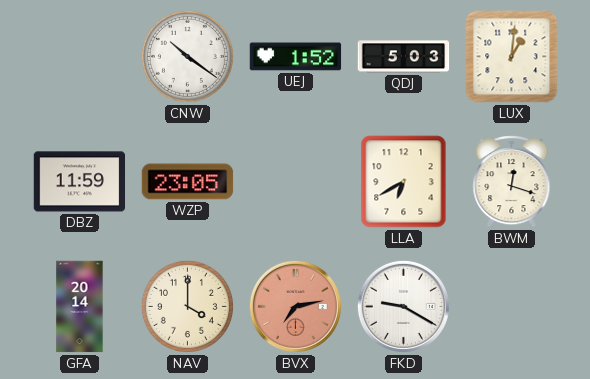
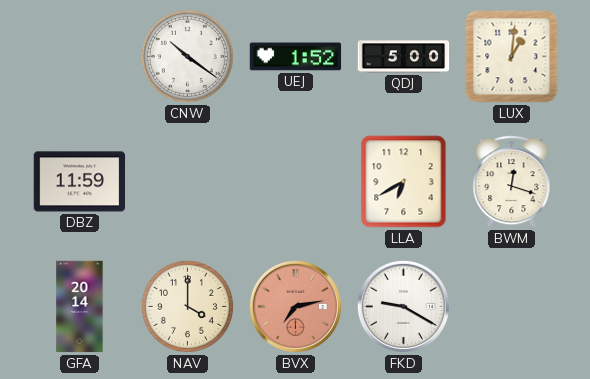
QDJ: 5:03 -> 5:00
WZP: 23:05 -> none
